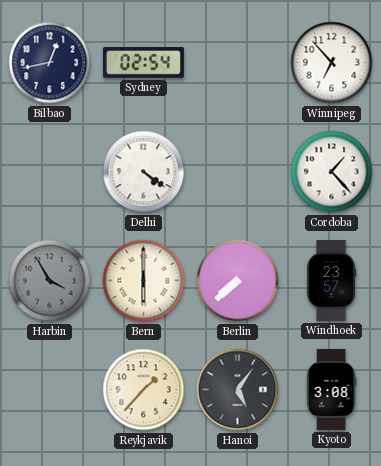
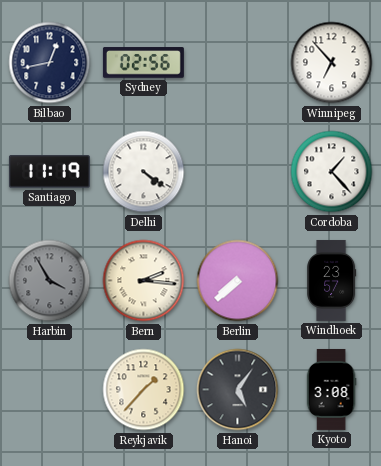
Sydney: 02:54 -> 02:56
Santiago: none -> 11:19
Bern: 6:00 -> 2:16
